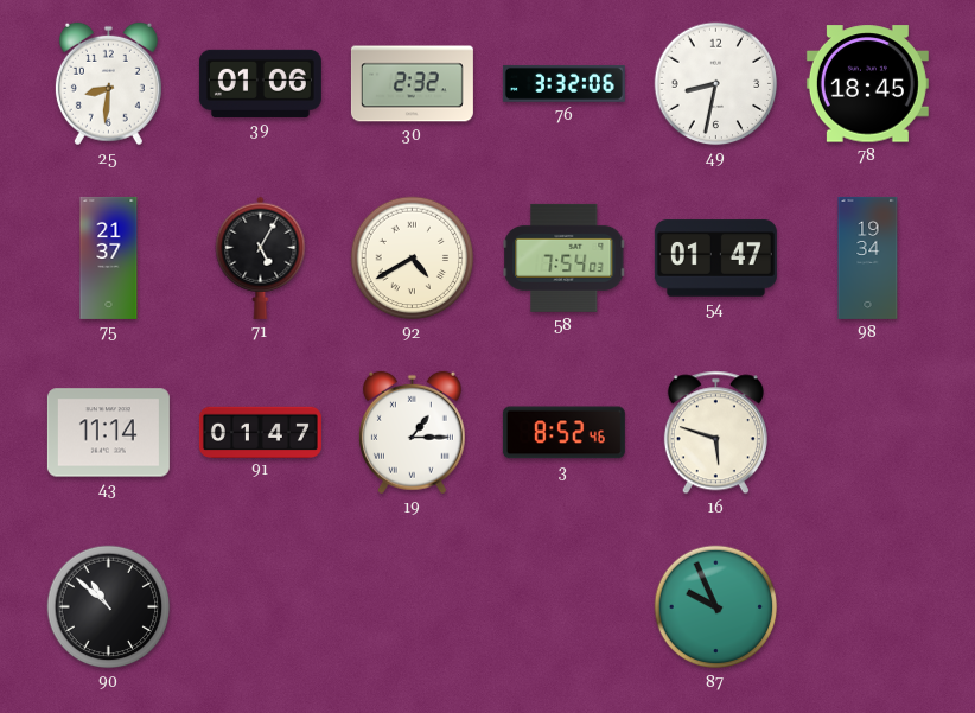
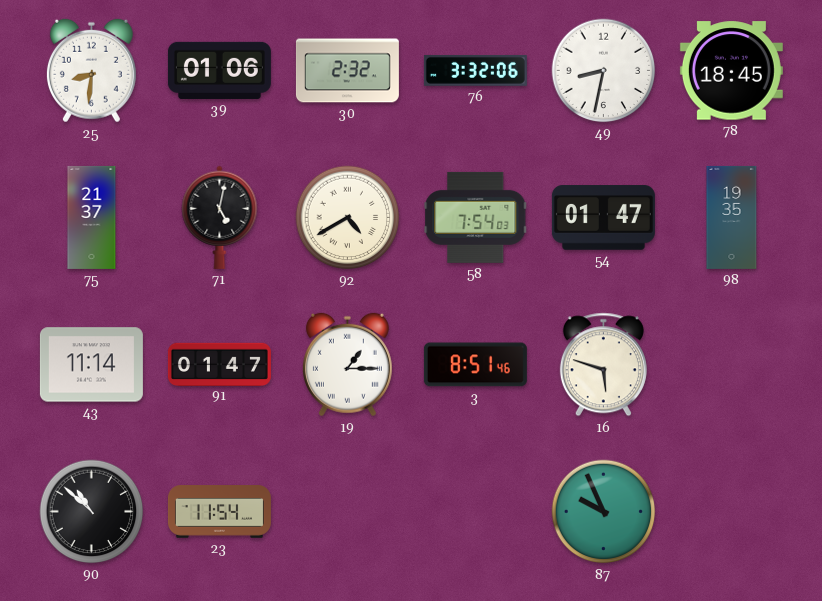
71: 5:05 -> 5:02
98: 19:34 -> 19:35
3: 8:52 -> 8:51
23: none -> 11:54
